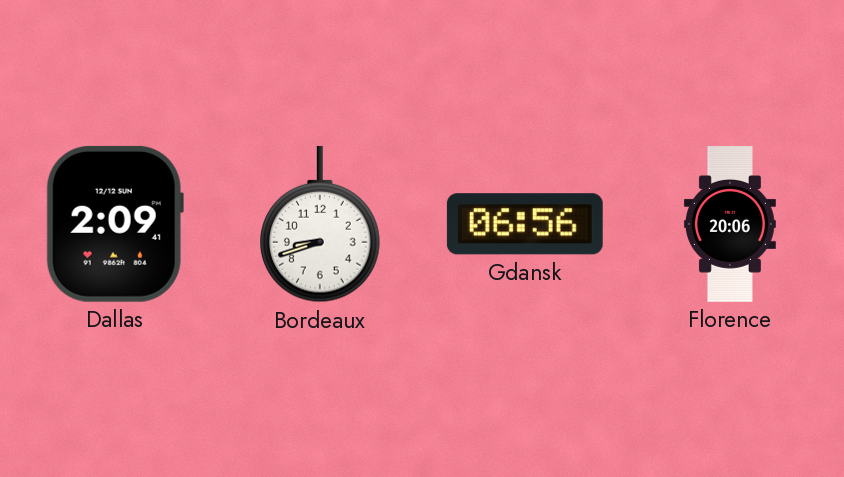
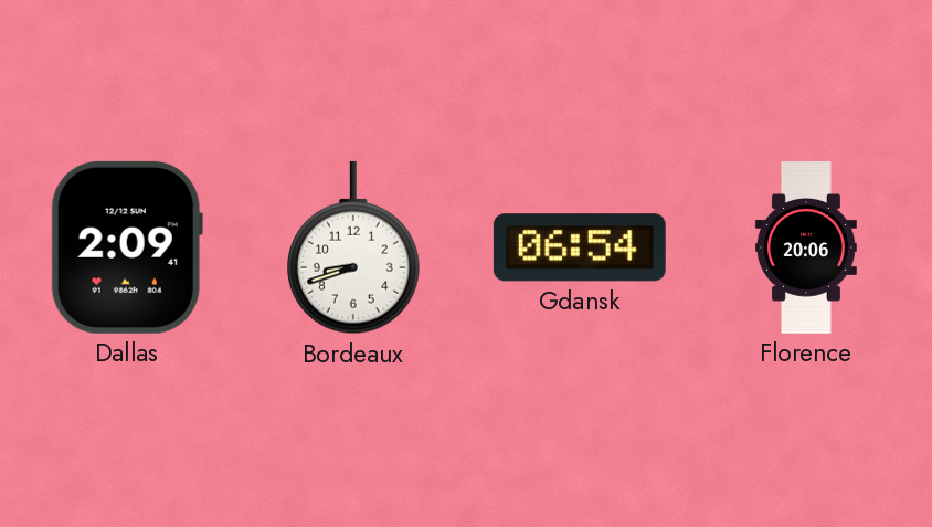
Gdansk: 06:56 -> 06:54
